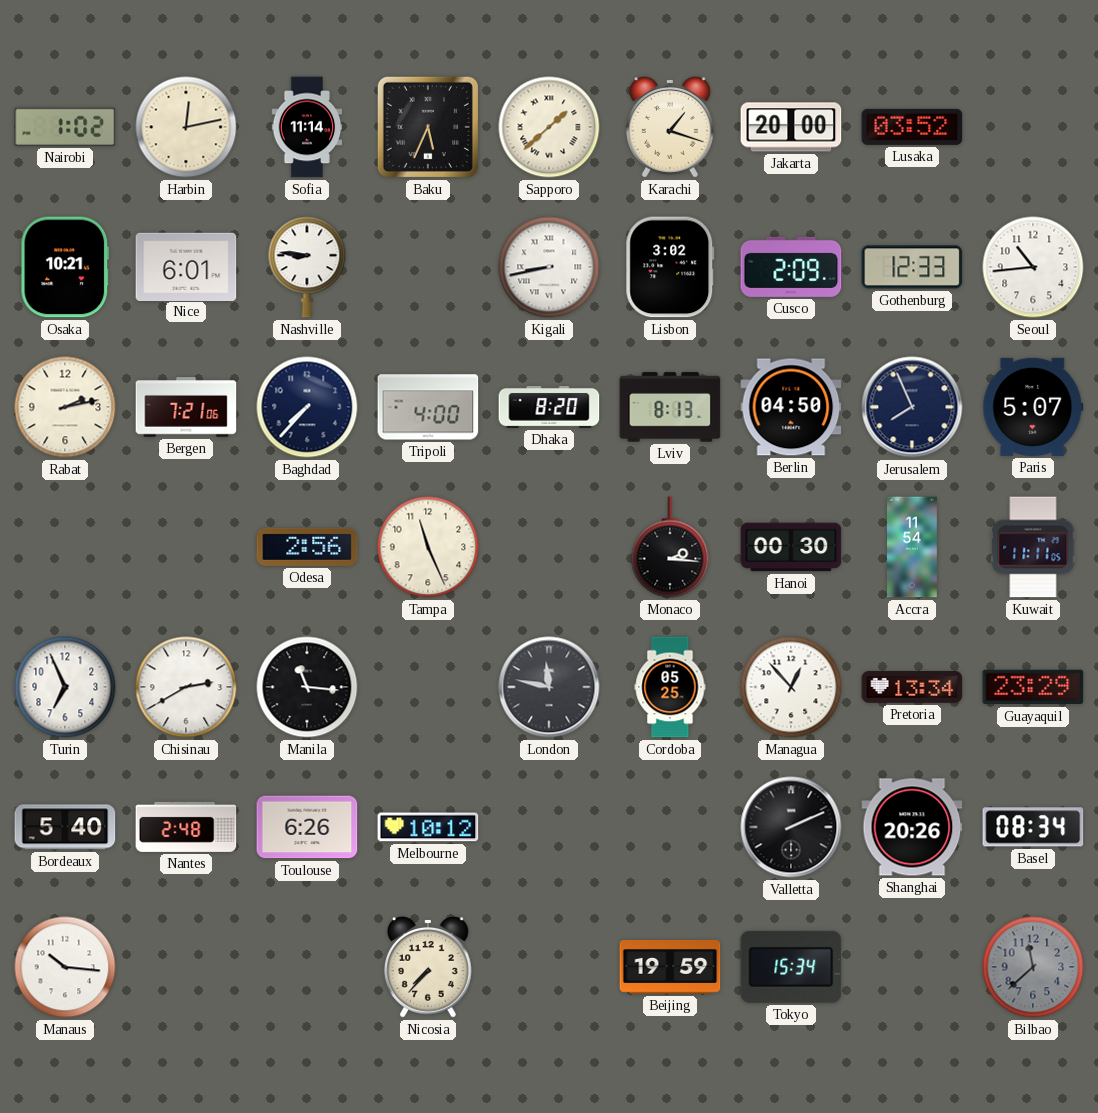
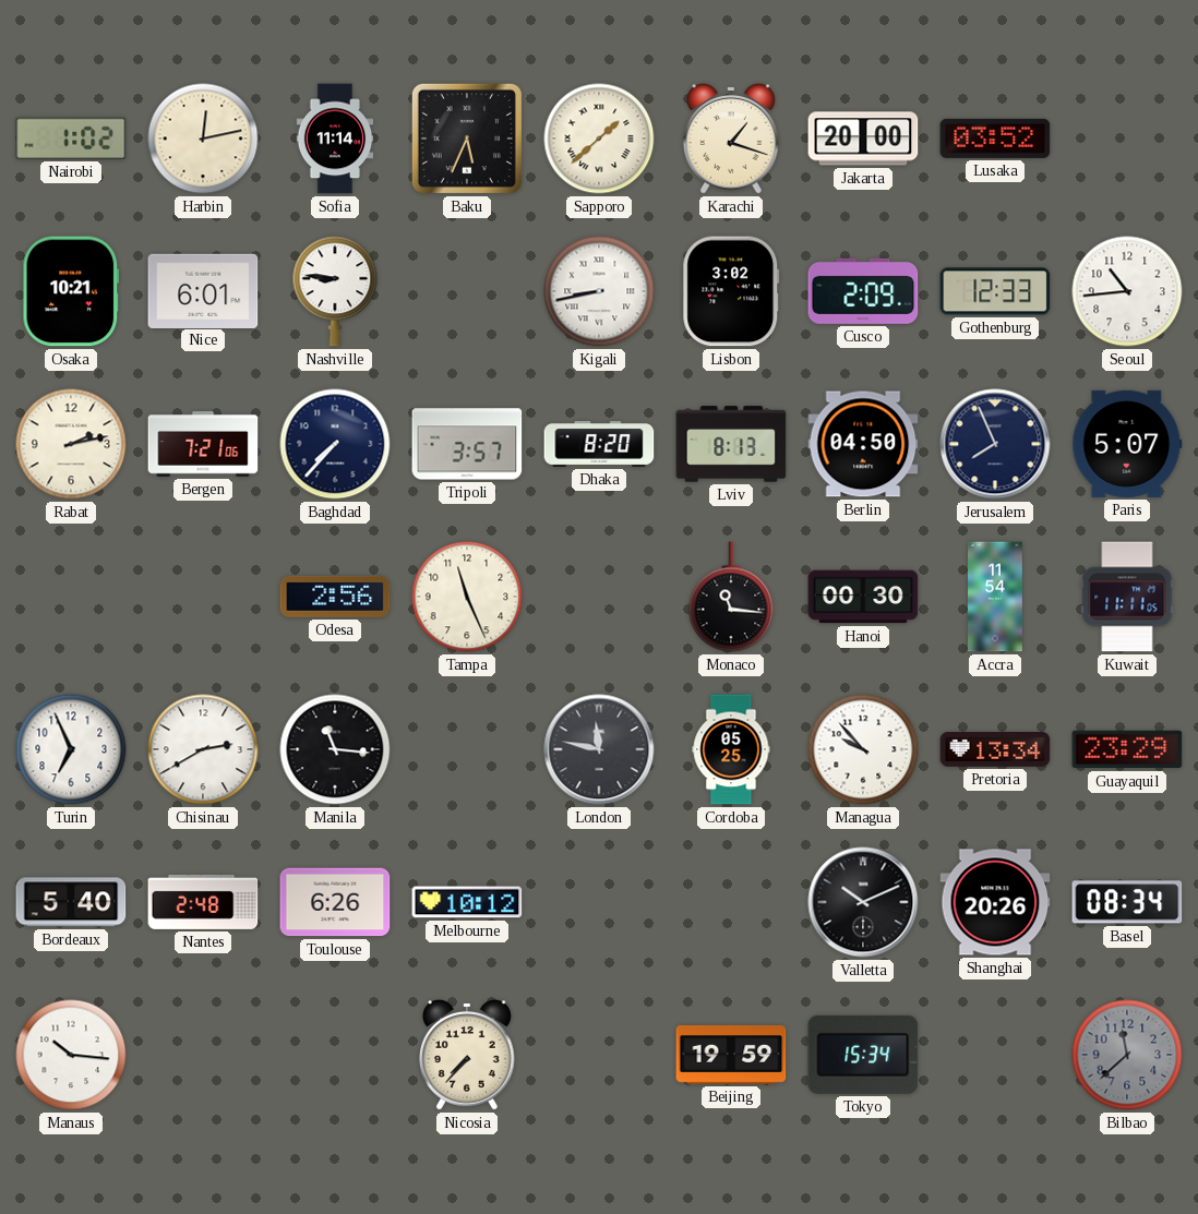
Tripoli: 4:00 -> 3:57
Monaco: 2:16 -> 11:16
Managua: 12:53 -> 9:53
Valletta: 2:11 -> 10:11
